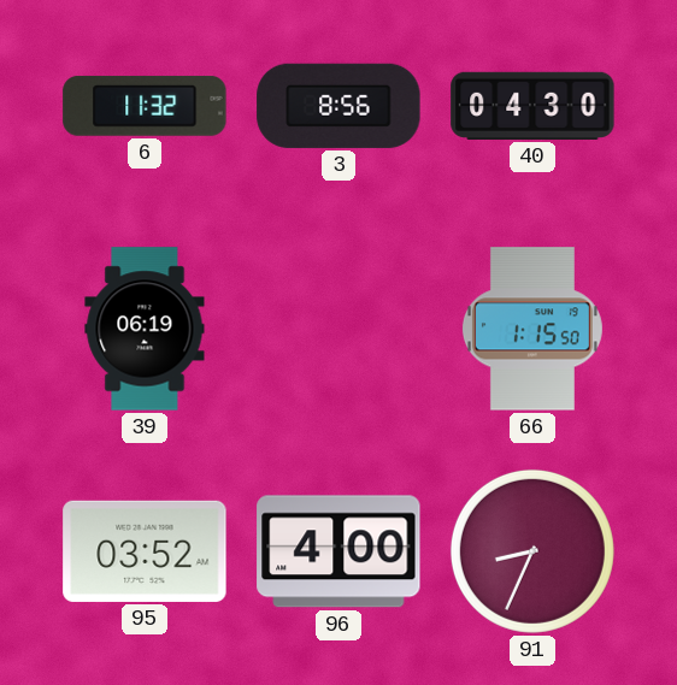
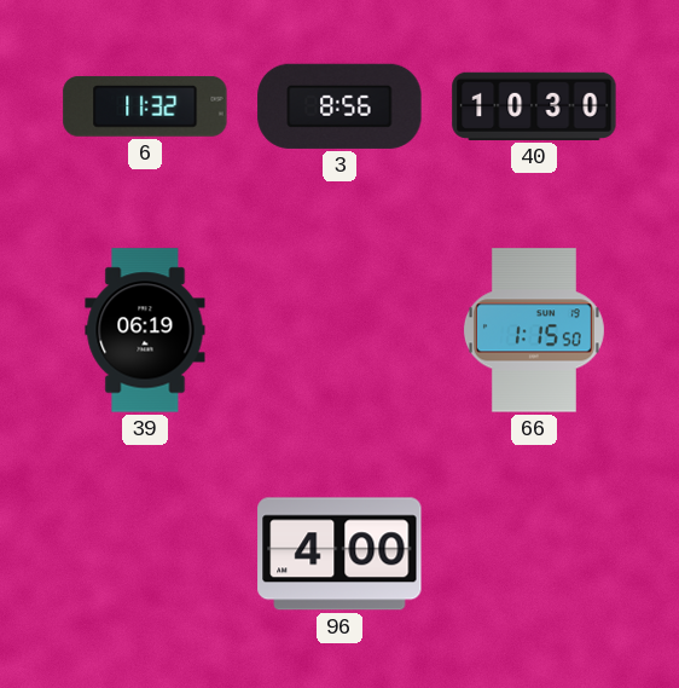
40: 04:30 -> 10:30
95: 03:52 -> none
91: 8:34 -> none
